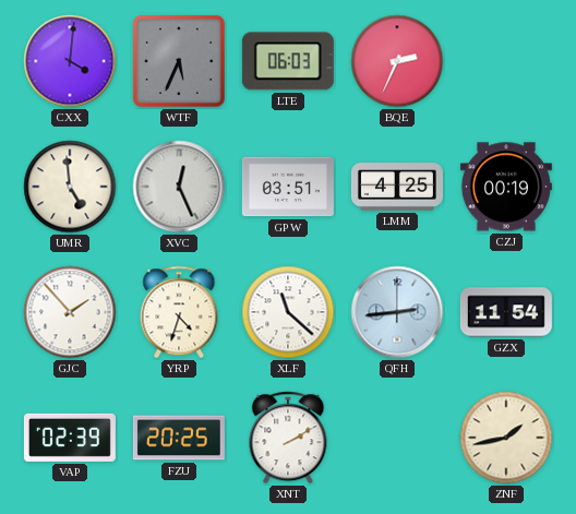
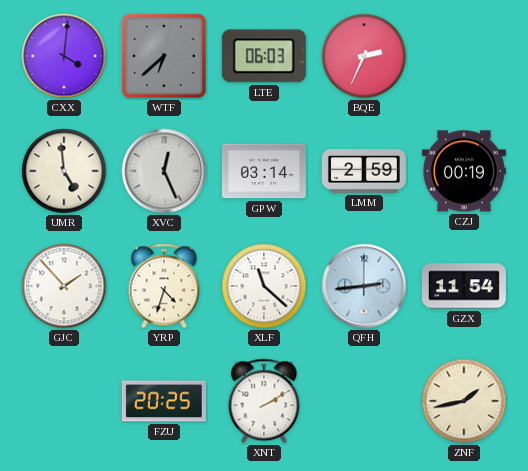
WTF: 5:34 -> 6:38
GPW: 03:51 -> 03:14
LMM: 4:25 -> 2:59
VAP: 02:39 -> none
